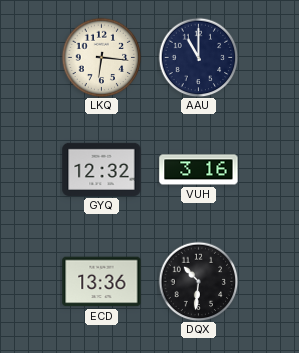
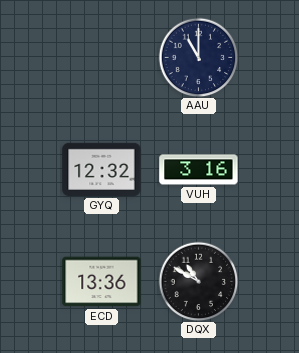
LKQ: 6:16 -> none
DQX: 10:31 -> 10:50
